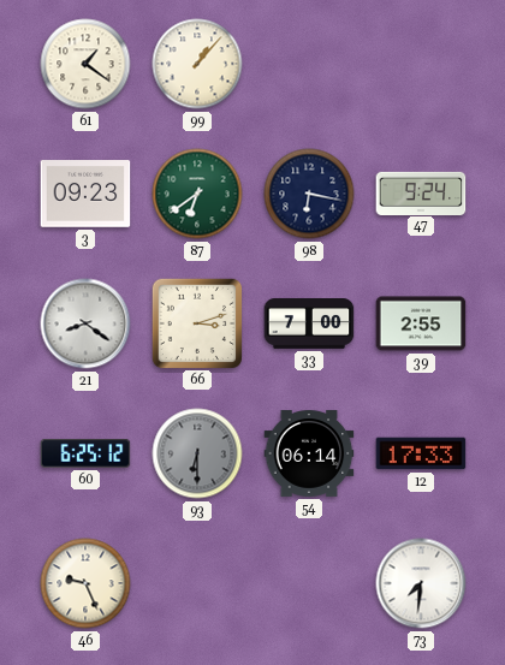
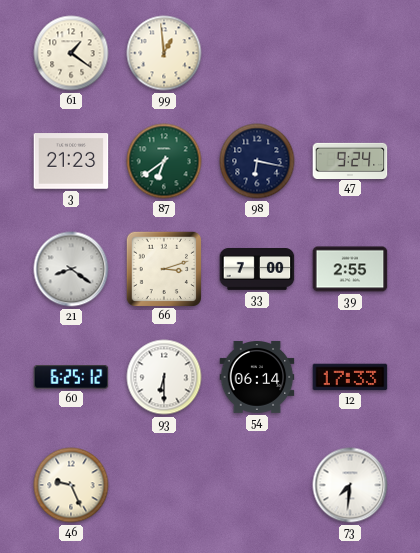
99: 1:07 -> 12:59
3: 09:23 -> 21:23
93 dial: grey -> white
